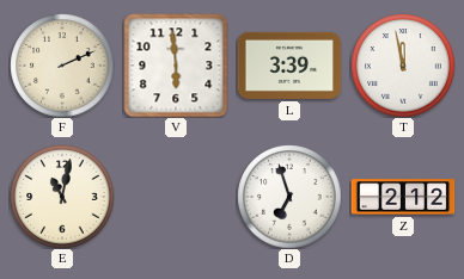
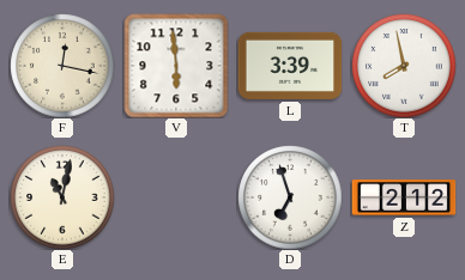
F: 2:11 -> 12:17
T: 11:58 -> 7:58
